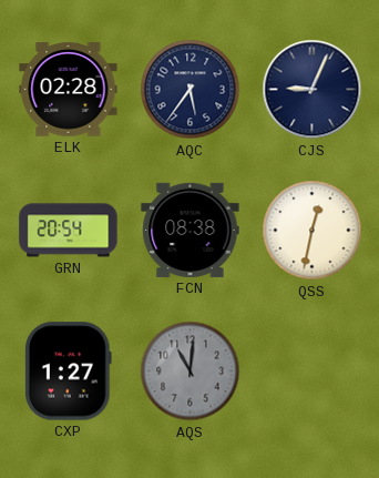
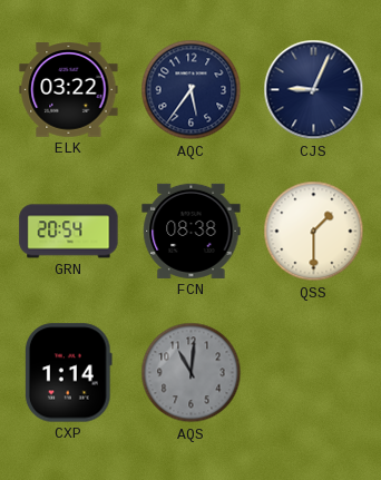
ELK: 02:28 -> 03:22
QSS: 12:32 -> 1:30
CXP: 1:27 -> 1:14
